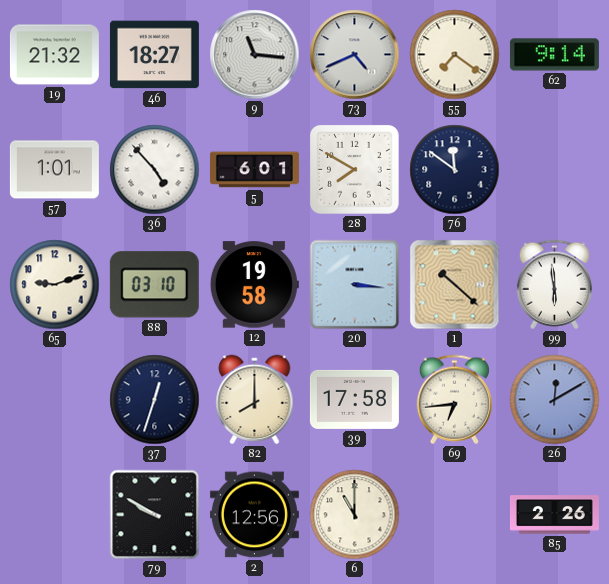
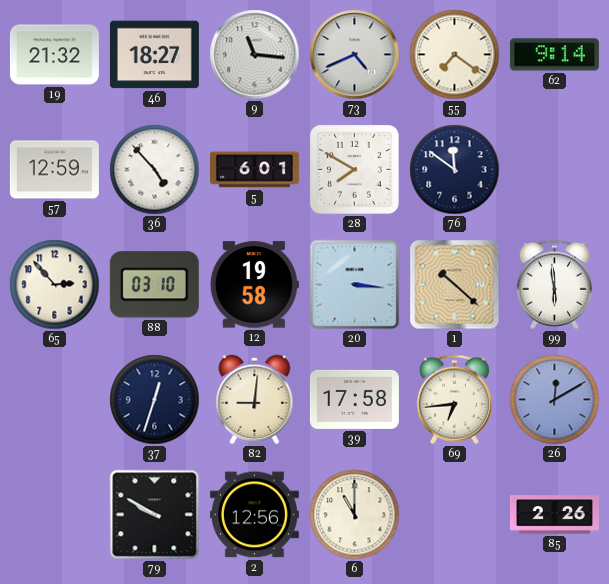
57: 1:01 -> 12:59
65: 9:12 -> 2:53
82: 8:00 -> 9:01
